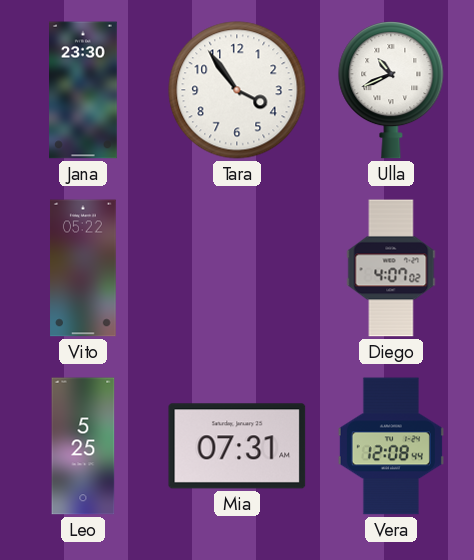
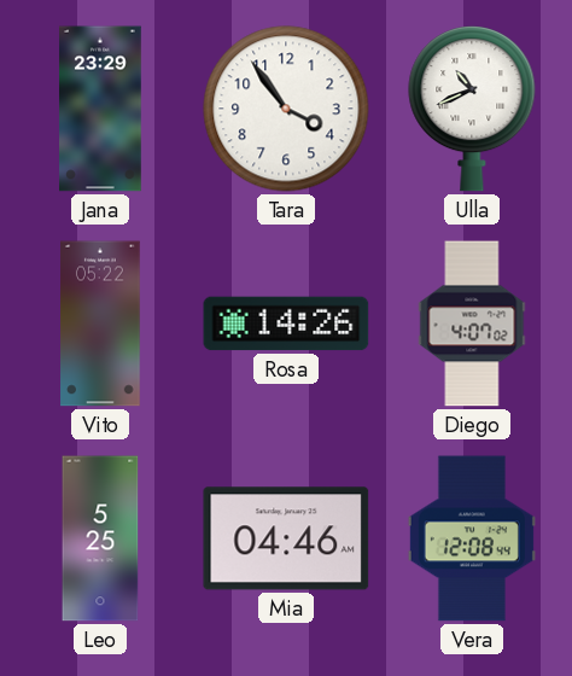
Jana: 23:30 -> 23:29
Rosa: none -> 14:26
Mia: 07:31 -> 04:46
